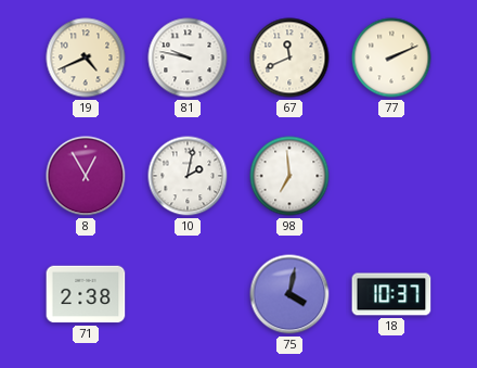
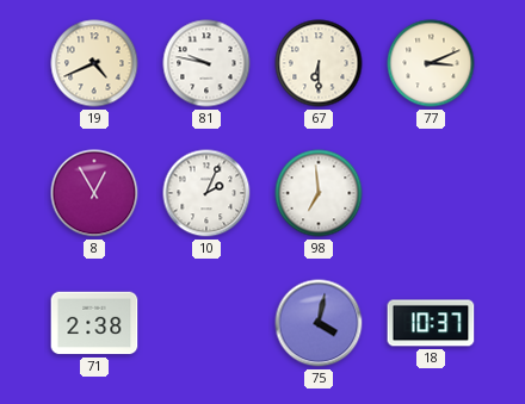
67: 11:41 -> 6:30
77: 2:11 -> 3:11
10: 2:02 -> 2:04
